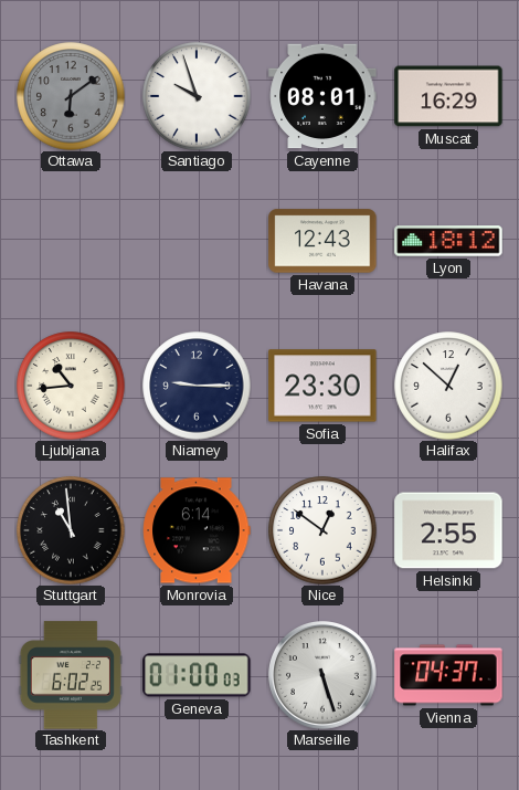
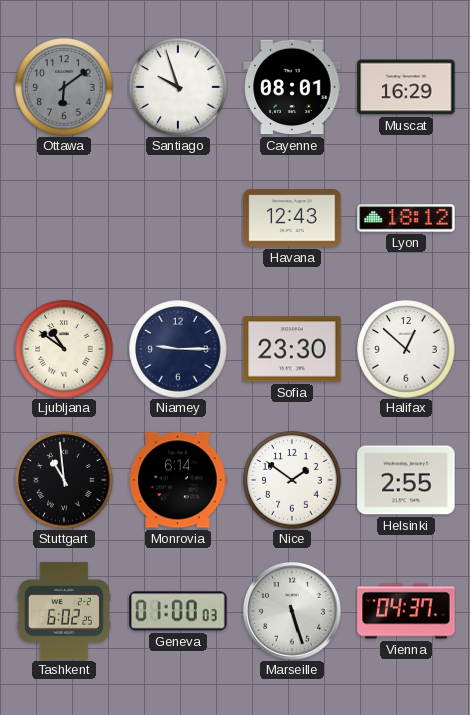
Ljubljana: 10:44 -> 10:51
Nice: 12:51 -> 1:51
